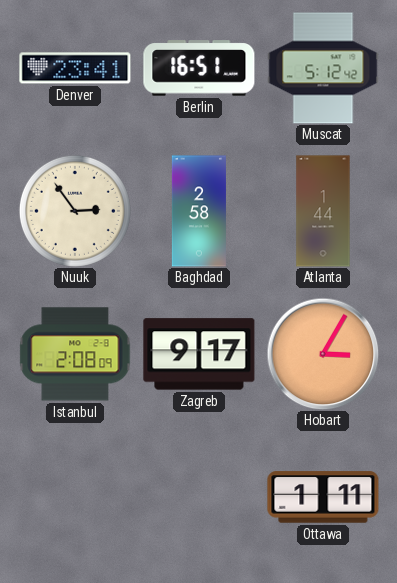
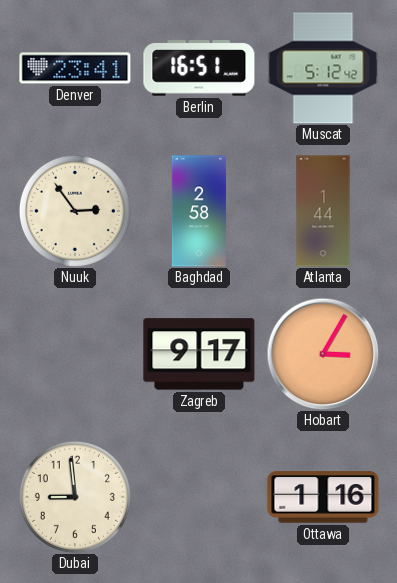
Istanbul: 2:08 -> none
Dubai: none -> 8:59
Ottawa: 1:11 -> 1:16
